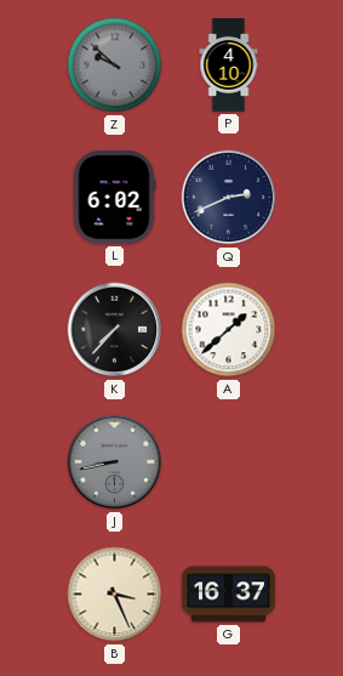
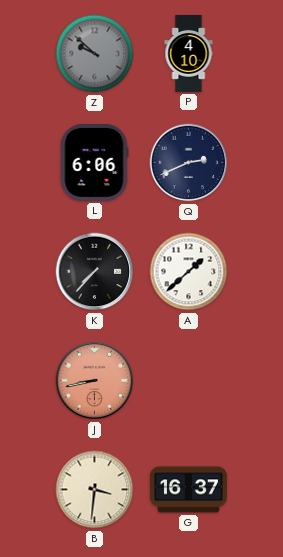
L: 6:02 -> 6:06
J dial: grey -> salmon
B: 3:26 -> 3:31
